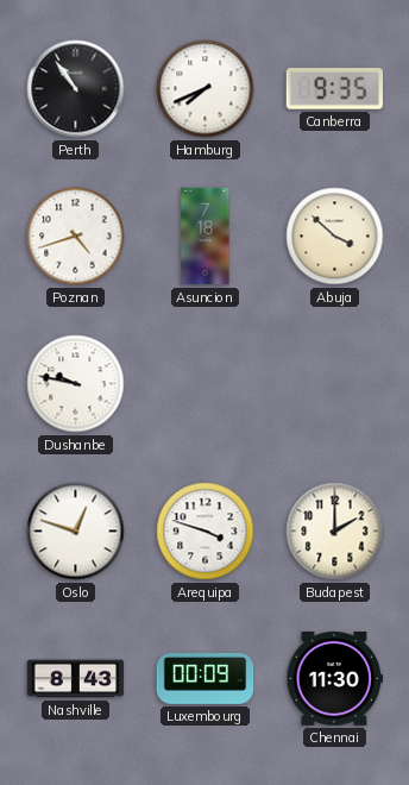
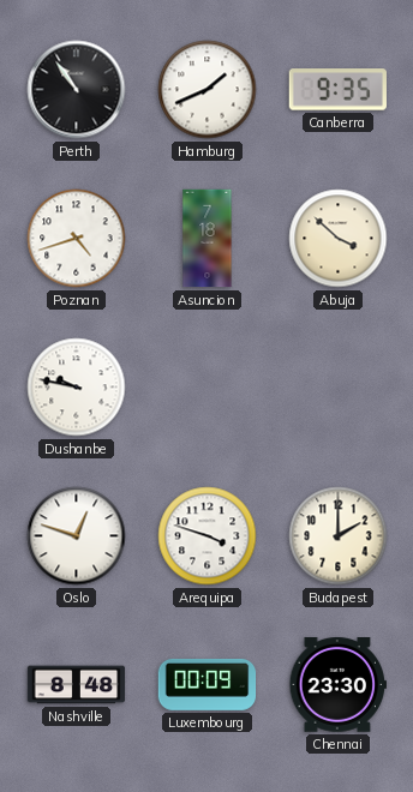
Hamburg: 7:41 -> 1:41
Nashville: 8:43 -> 8:48
Chennai: 11:30 -> 23:30
